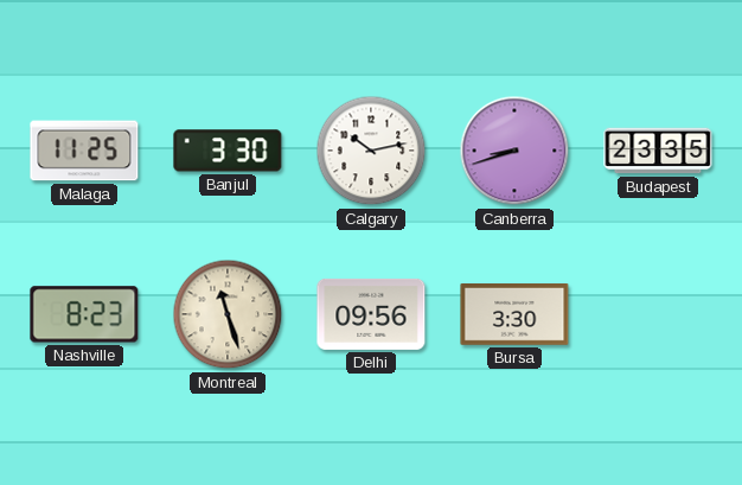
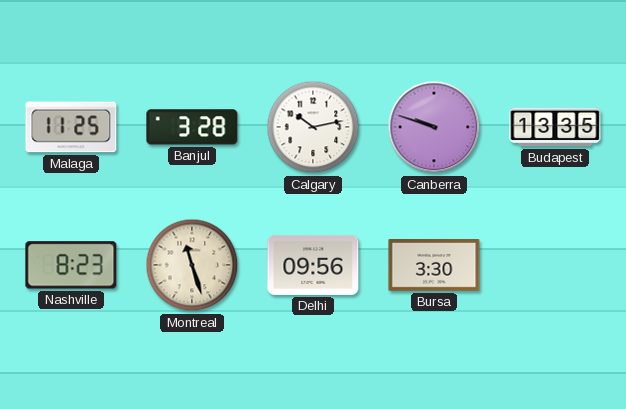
Banjul: 3:30 -> 3:28
Canberra: 8:42 -> 9:48
Budapest: 23:35 -> 13:35
